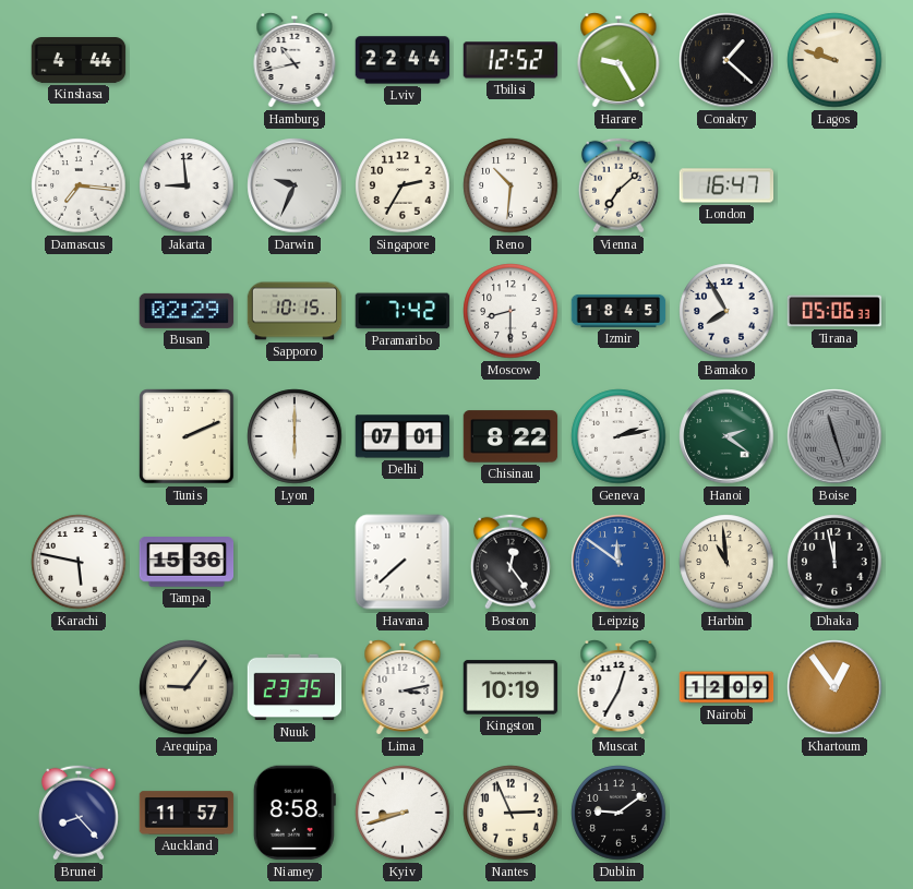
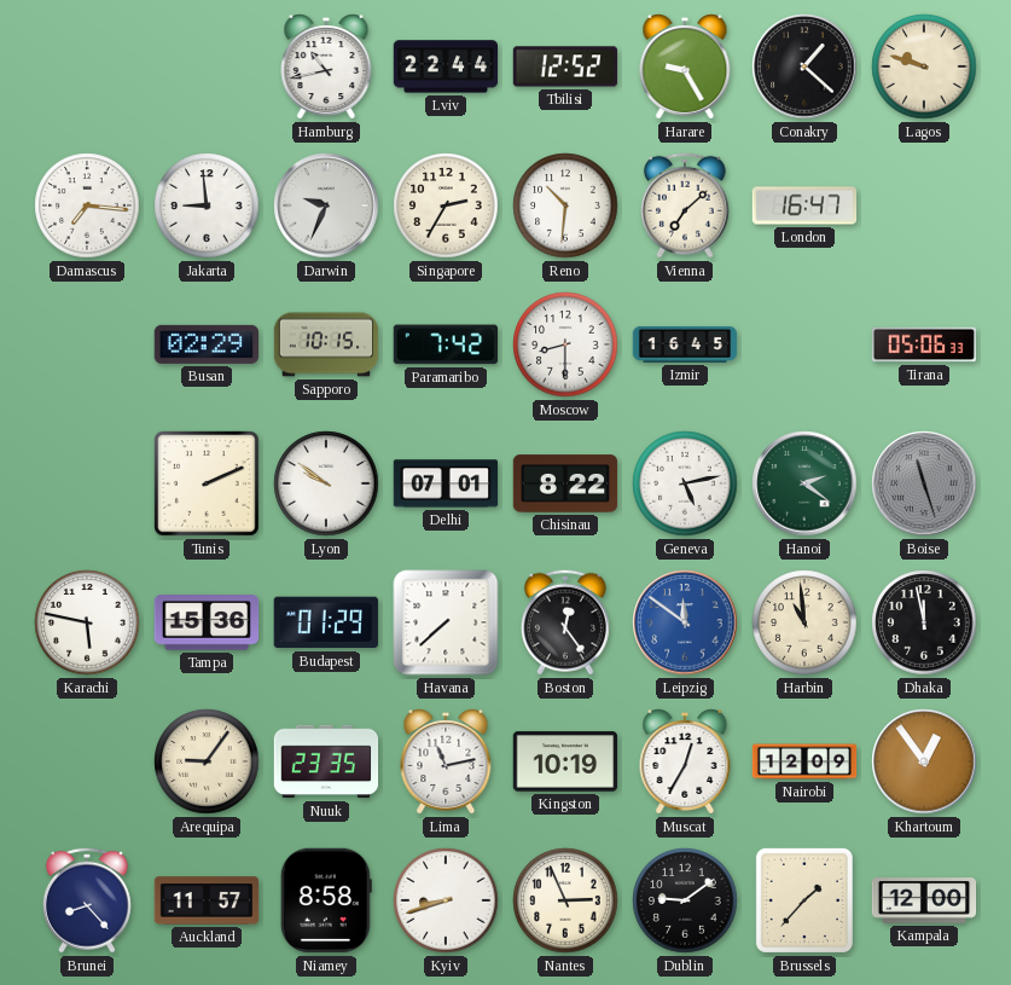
Kinshasa: 4:44 -> none
Izmir: 18:45 -> 16:45
Bamako: 7:55 -> none
Lyon: 6:00 -> 9:51
Geneva: 2:13 -> 5:13
Budapest: none -> 01:29
Lima: 3:13 -> 11:13
Brussels: none -> 1:37
Kampala: none -> 12:00
